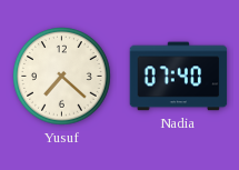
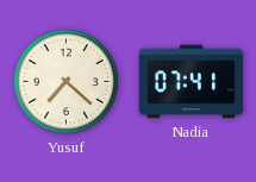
Nadia: 07:40 -> 07:41
